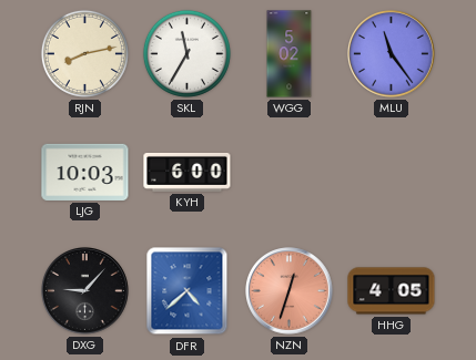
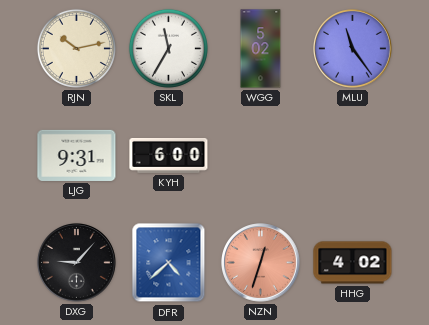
RJN: 8:13 -> 10:13
LJG: 10:03 -> 9:31
HHG: 4:05 -> 4:02
